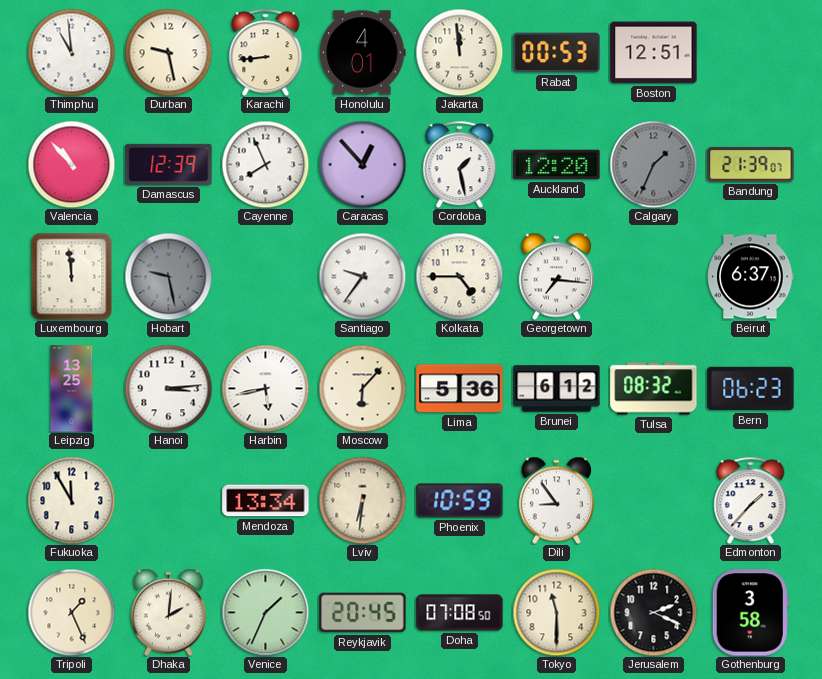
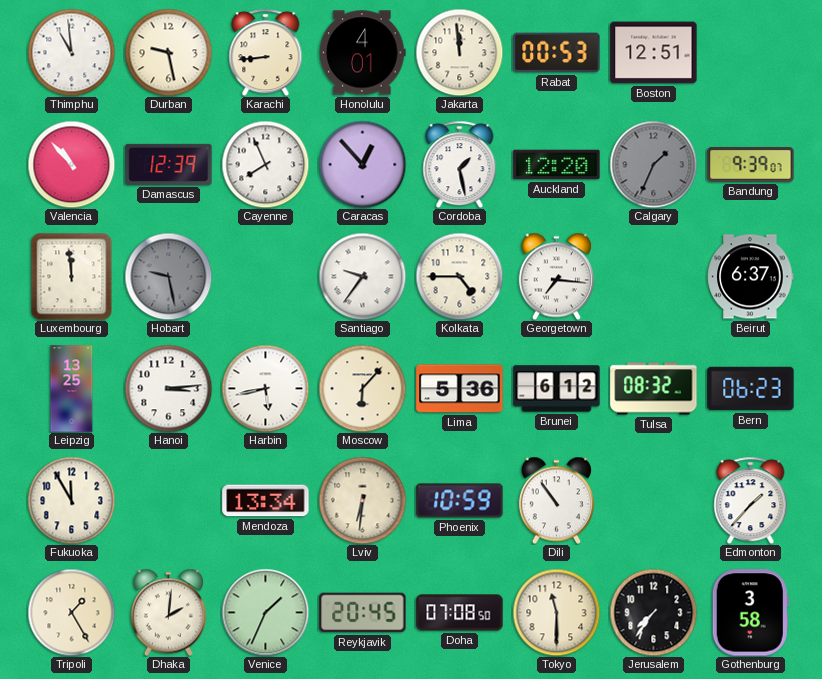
Bandung: 21:39 -> 9:39
Dili: 8:54 -> 10:54
Tripoli: 1:26 -> 1:25
Jerusalem: 2:19 -> 7:36
